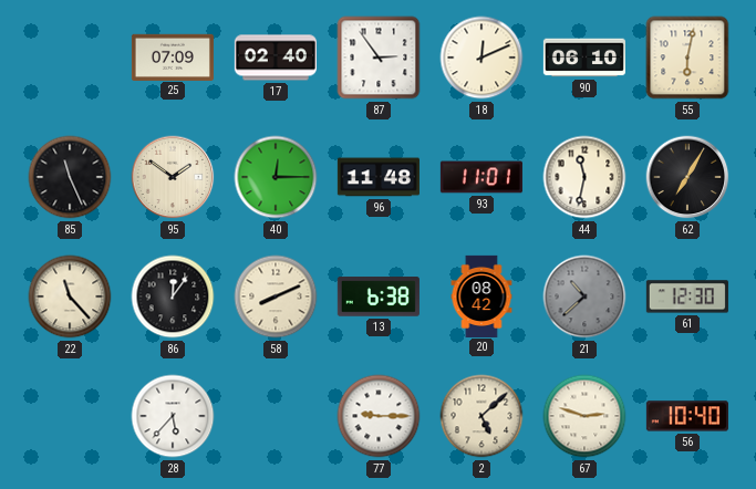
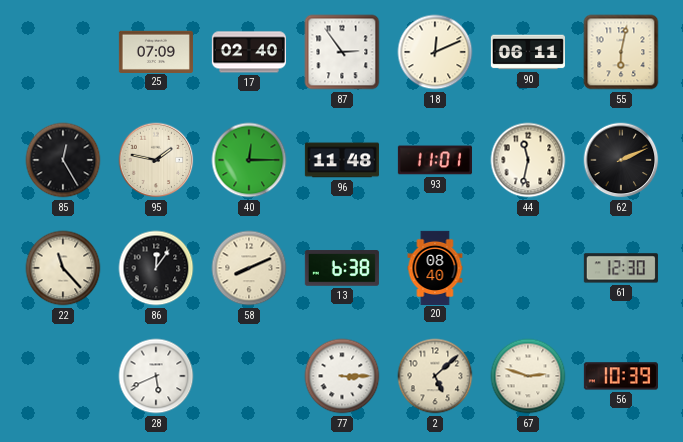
90: 06:10 -> 06:11
85: 11:26 -> 12:25
95: 1:51 -> 1:47
62: 7:05 -> 2:11
20: 08:42 -> 08:40
21: 10:38 -> none
28: 5:37 -> 5:41
77: 9:15 -> 3:15
56: 10:40 -> 10:39
